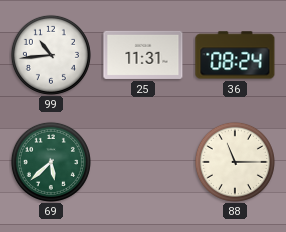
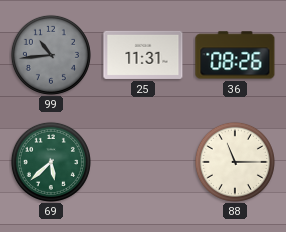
99 dial: white -> grey
36: 08:24 -> 08:26
